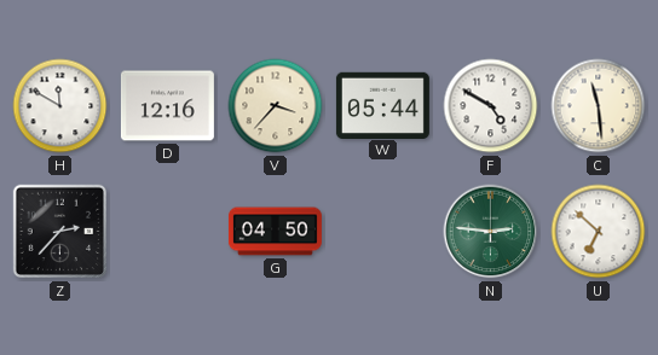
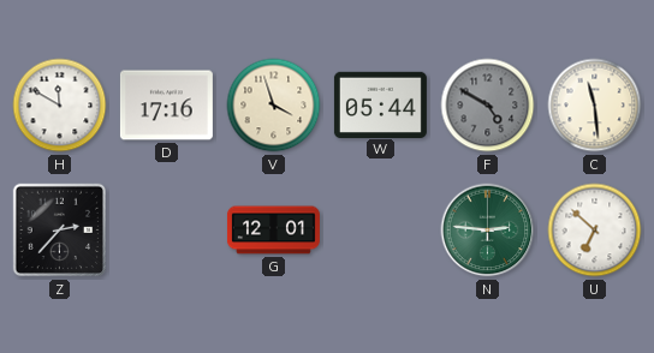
D: 12:16 -> 17:16
V: 3:37 -> 3:57
F dial: white -> grey
G: 04:50 -> 12:01
